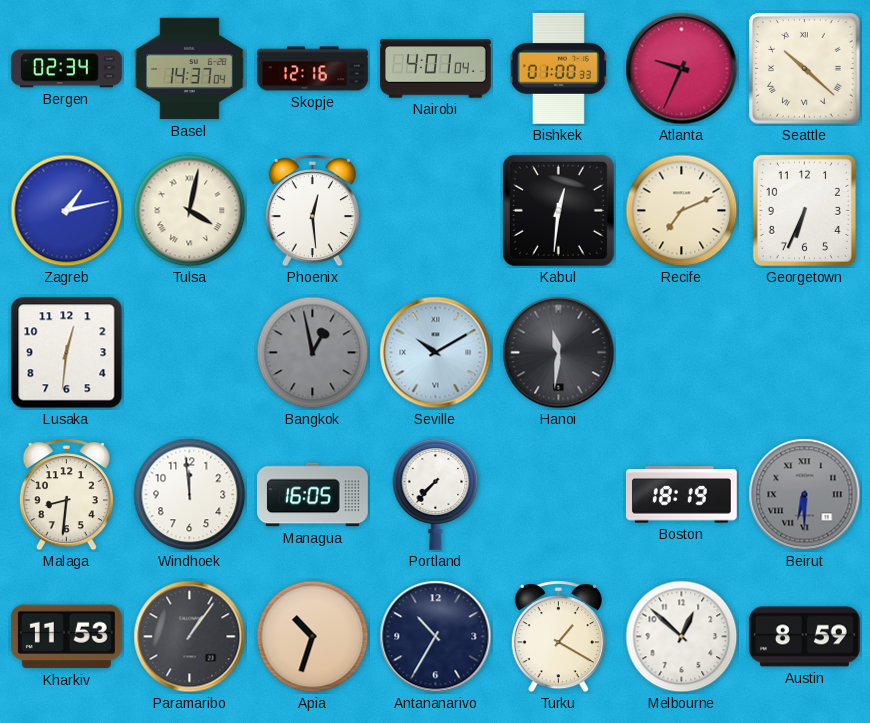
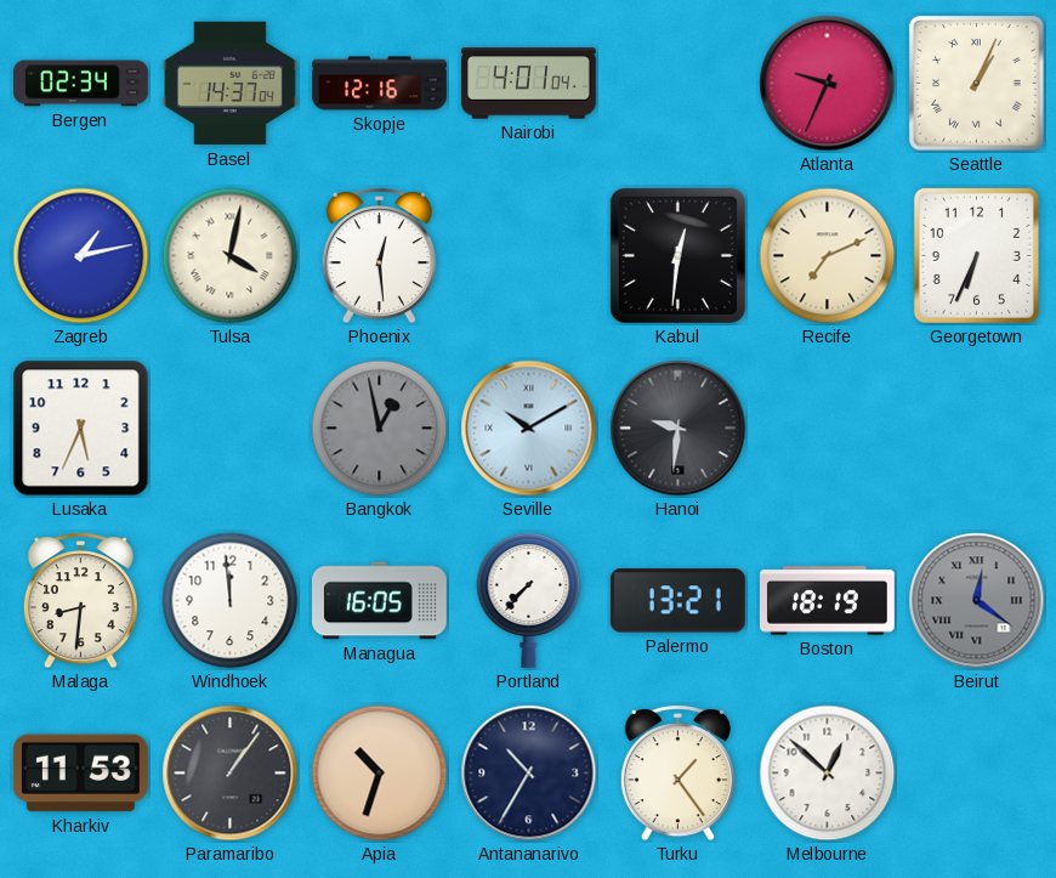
Bishkek: 01:00 -> none
Seattle: 10:22 -> 1:04
Lusaka: 12:31 -> 5:34
Hanoi: 11:31 -> 9:31
Palermo: none -> 13:21
Beirut: 6:30 -> 12:21
Turku: 1:20 -> 1:24
Austin: 8:59 -> none
